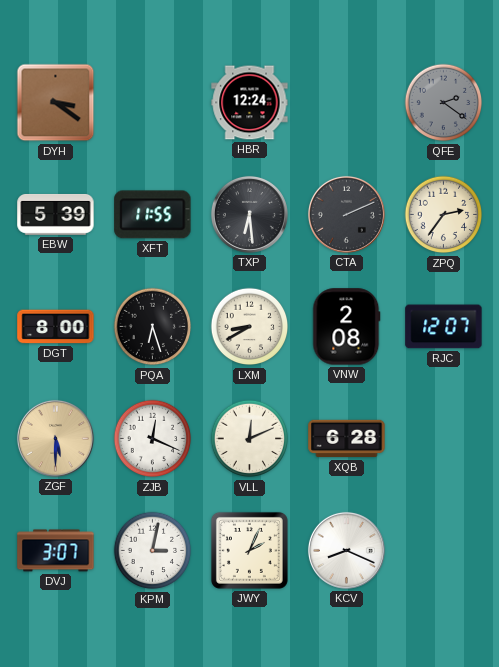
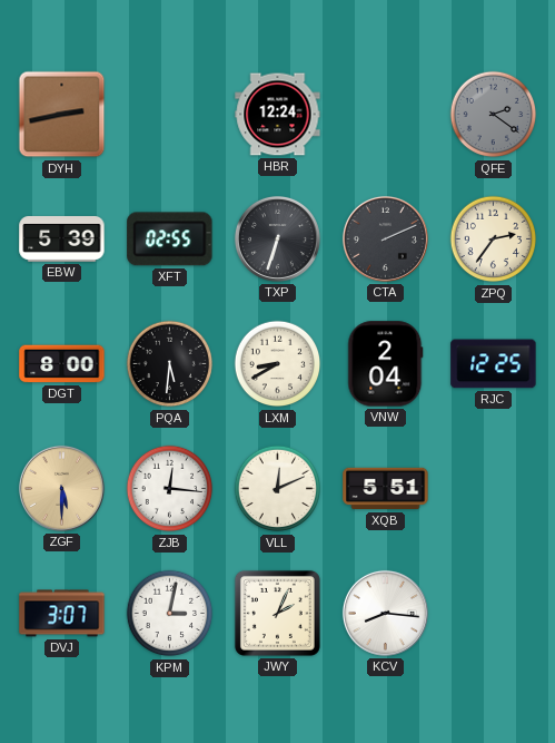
DYH: 3:21 -> 2:43
XFT: 11:55 -> 02:55
TXP: 6:29 -> 6:33
PQA: 6:27 -> 5:31
VNW: 2:08 -> 2:04
RJC: 12:07 -> 12:25
ZJB: 12:19 -> 12:16
XQB: 6:28 -> 5:51
KCV: 8:19 -> 8:16
